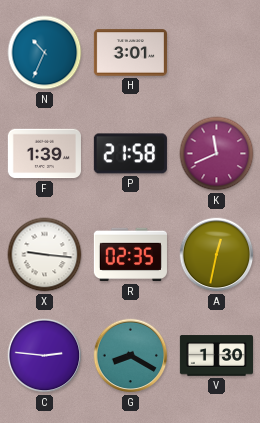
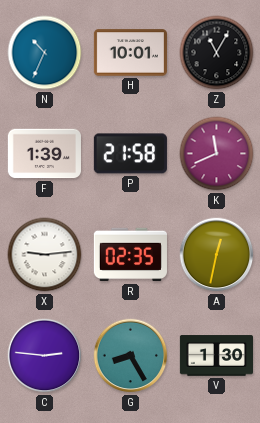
H: 3:01 -> 10:01
Z: none -> 11:05
X: 9:16 -> 9:14
G: 8:20 -> 8:25
